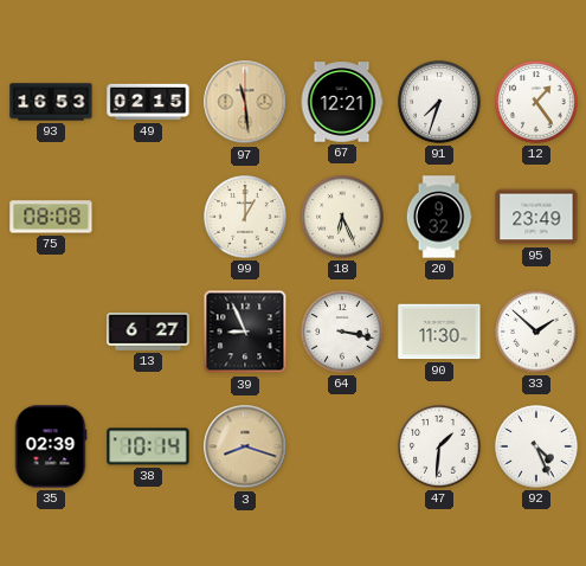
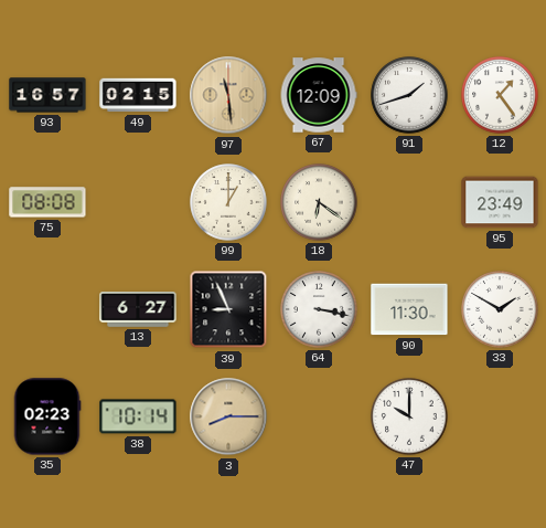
93: 16:53 -> 16:57
67: 12:21 -> 12:09
91: 7:33 -> 1:42
18: 6:26 -> 6:21
20: 9:32 -> none
33: 1:52 -> 1:50
35: 02:39 -> 02:23
3: 8:18 -> 8:15
47: 1:31 -> 10:00
92: 4:26 -> none
